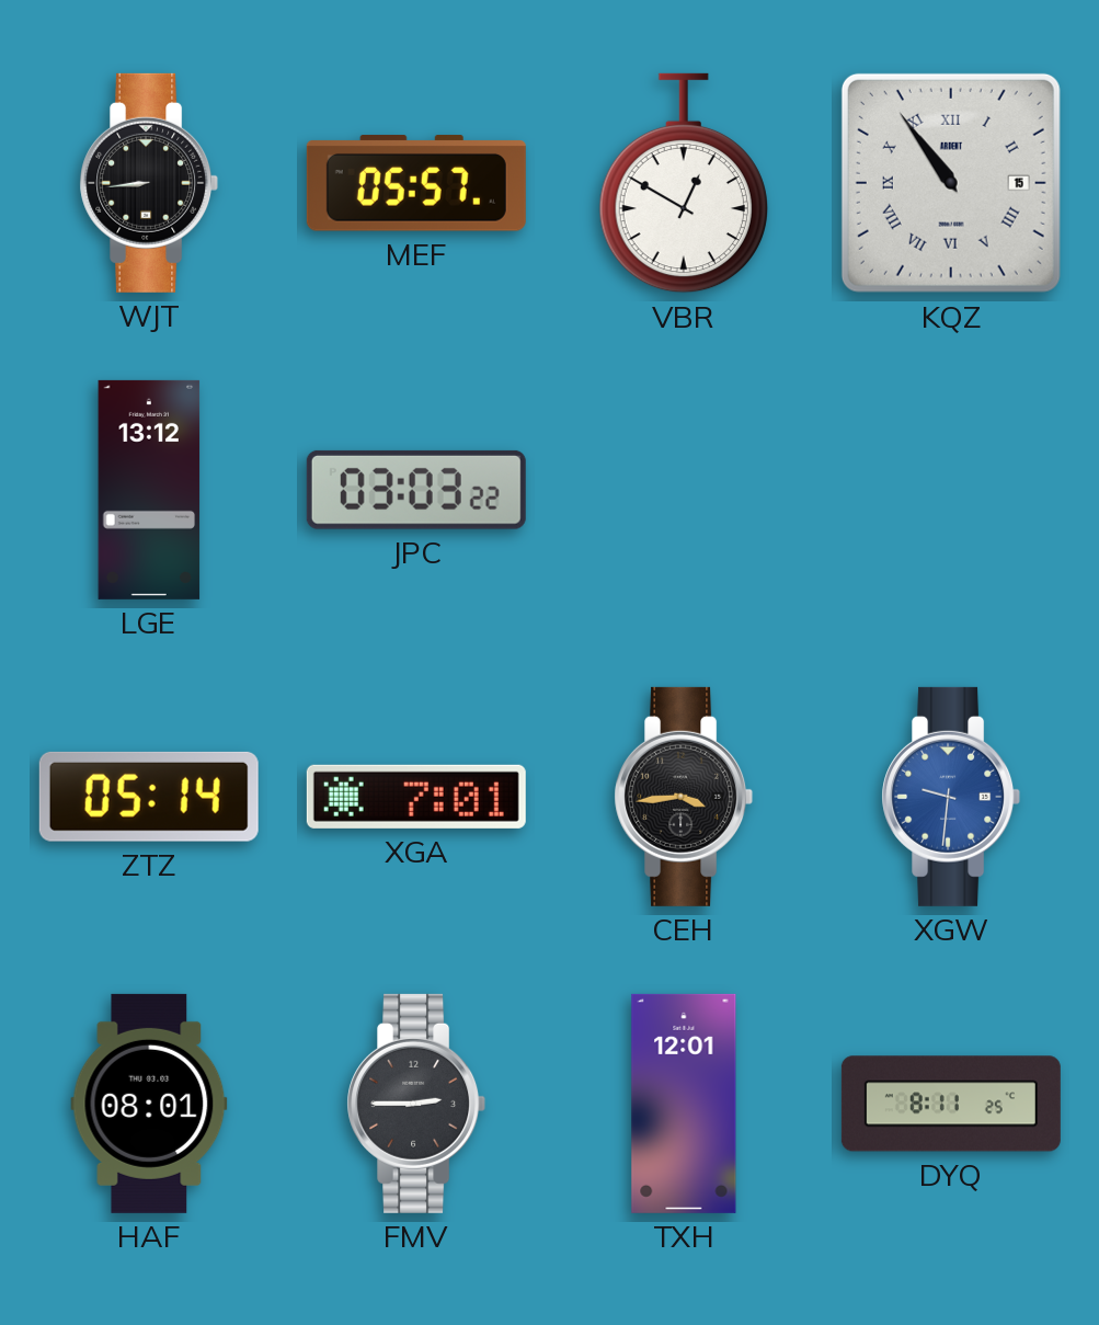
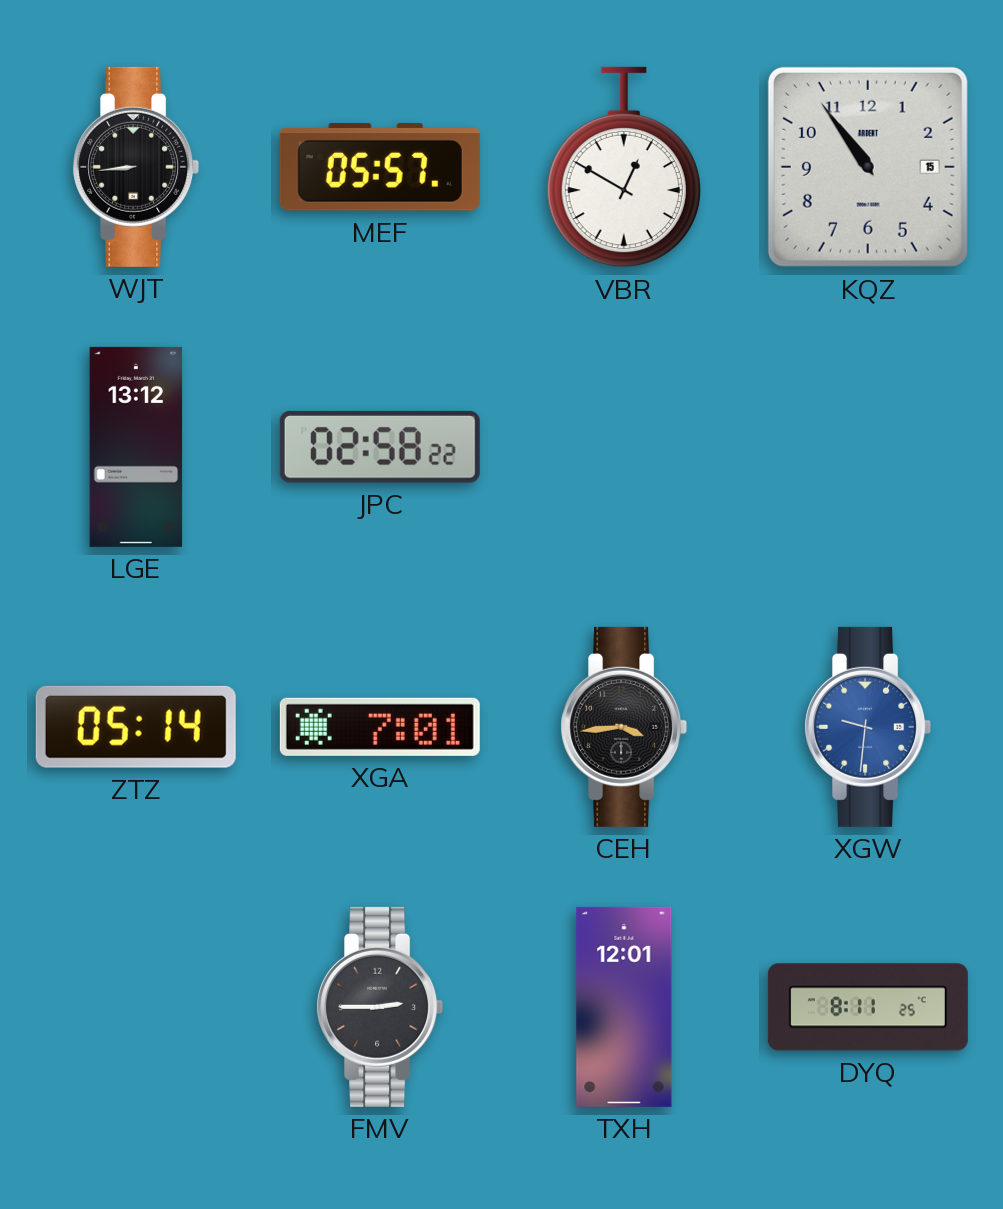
KQZ numerals: Roman -> Arabic
JPC: 03:03 -> 02:58
HAF: 08:01 -> none
